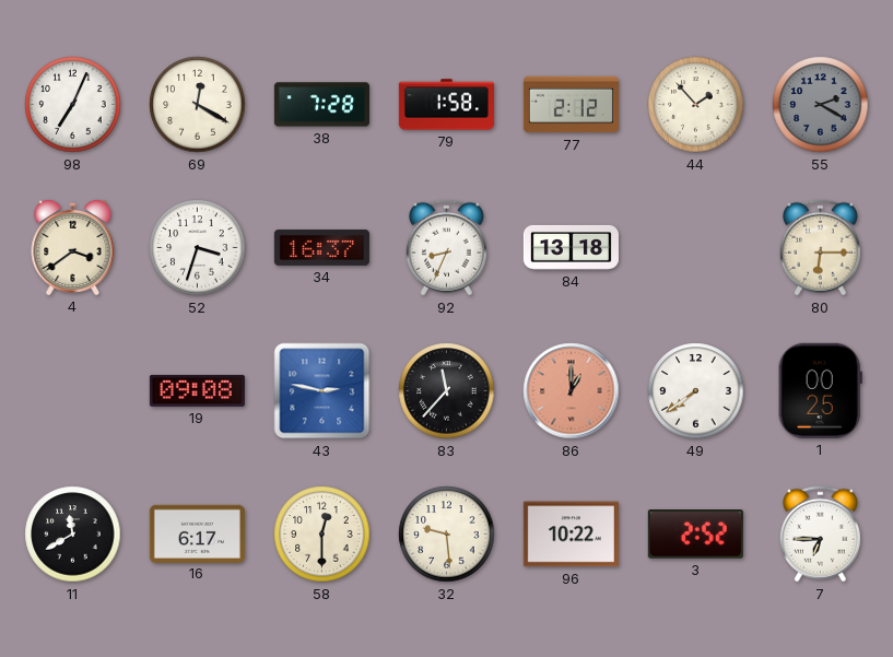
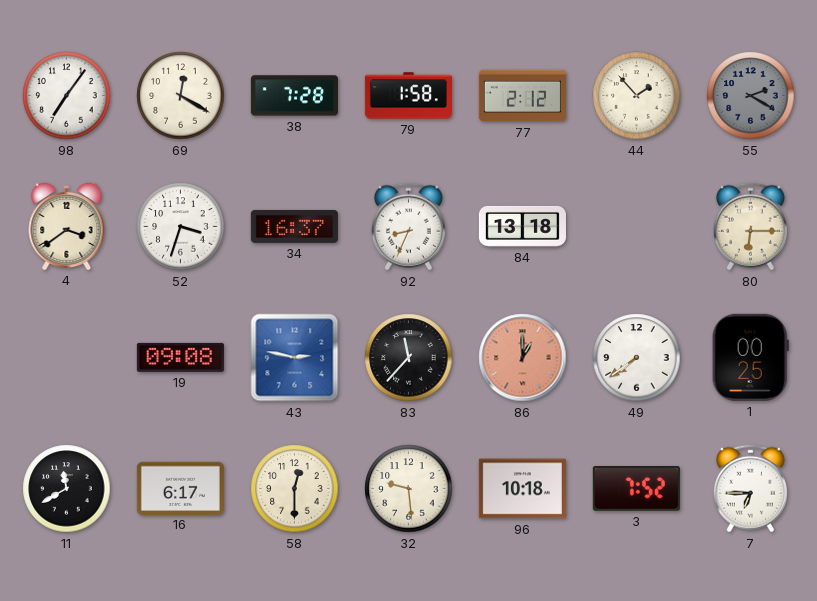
98: 7:04 -> 7:06
96: 10:22 -> 10:18
3: 2:52 -> 7:52
